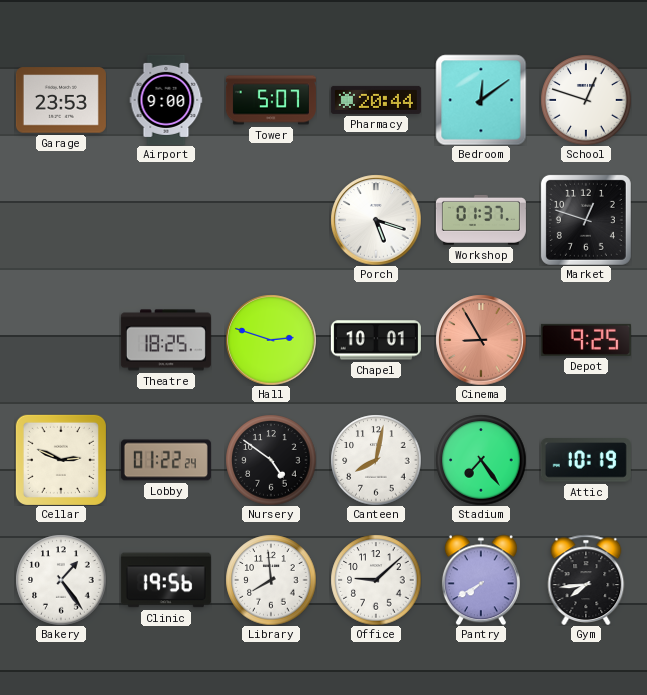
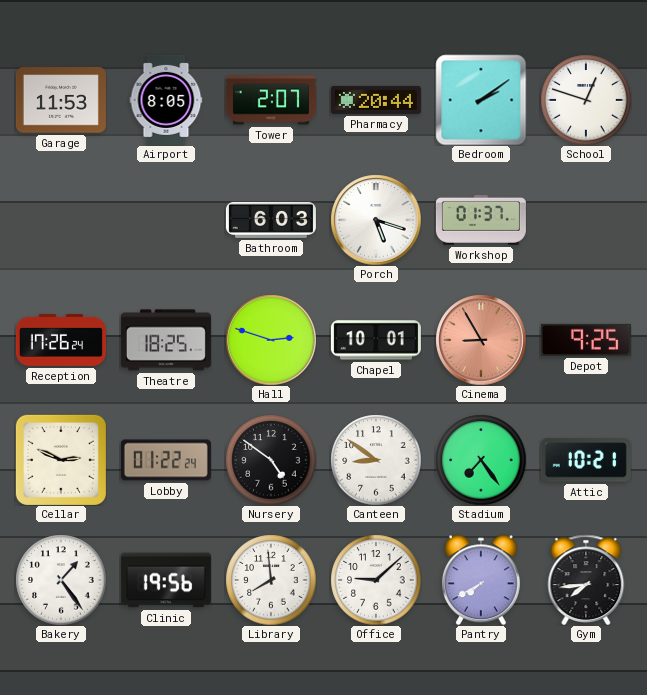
Garage: 23:53 -> 11:53
Airport: 9:00 -> 8:05
Tower: 5:07 -> 2:07
Bedroom: 12:09 -> 2:09
Bathroom: none -> 6:03
Market: 12:48 -> none
Reception: none -> 17:26
Canteen: 8:02 -> 8:51
Attic: 10:19 -> 10:21
